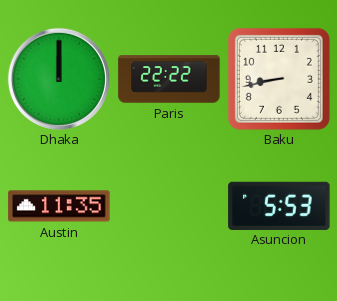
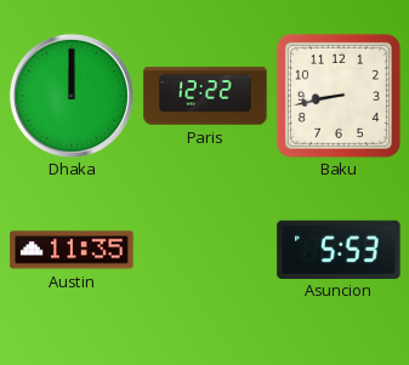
Paris: 22:22 -> 12:22
